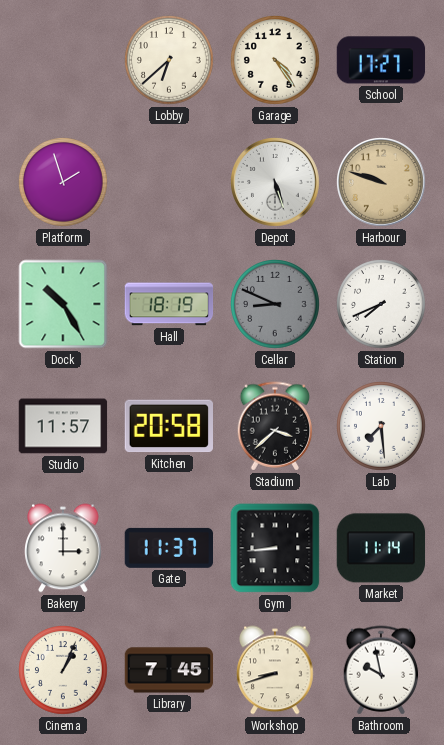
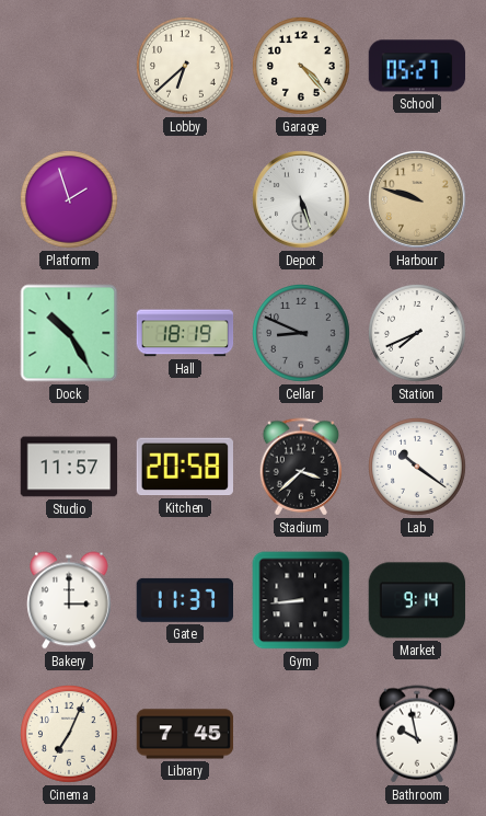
Garage: 4:24 -> 4:23
School: 17:27 -> 05:27
Lab: 7:29 -> 10:21
Market: 11:14 -> 9:14
Cinema: 1:04 -> 7:04
Workshop: 8:42 -> none
